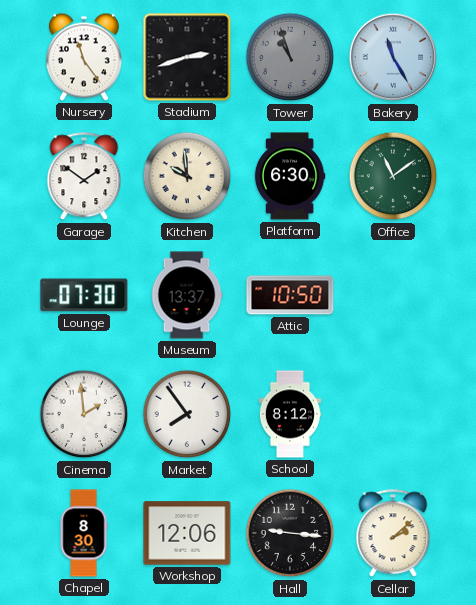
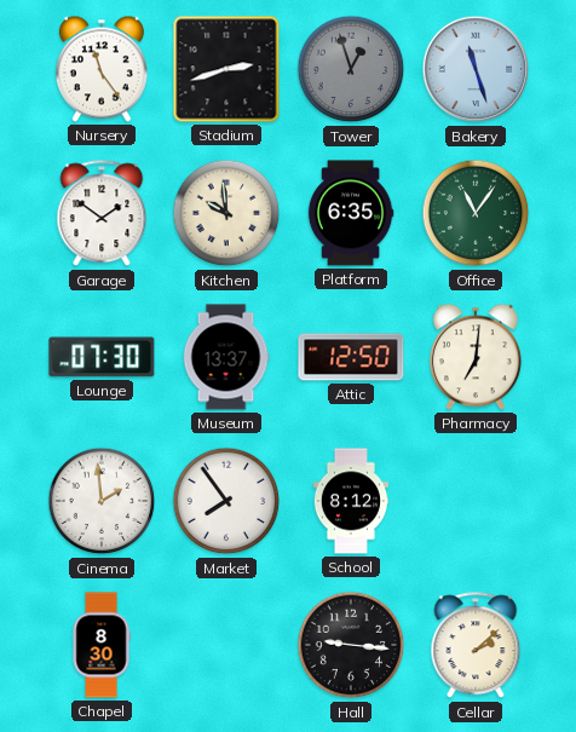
Tower: 10:57 -> 12:57
Bakery: 11:25 -> 11:27
Platform: 6:30 -> 6:35
Office: 11:09 -> 11:06
Attic: 10:50 -> 12:50
Pharmacy: none -> 7:01
Workshop: 12:06 -> none
